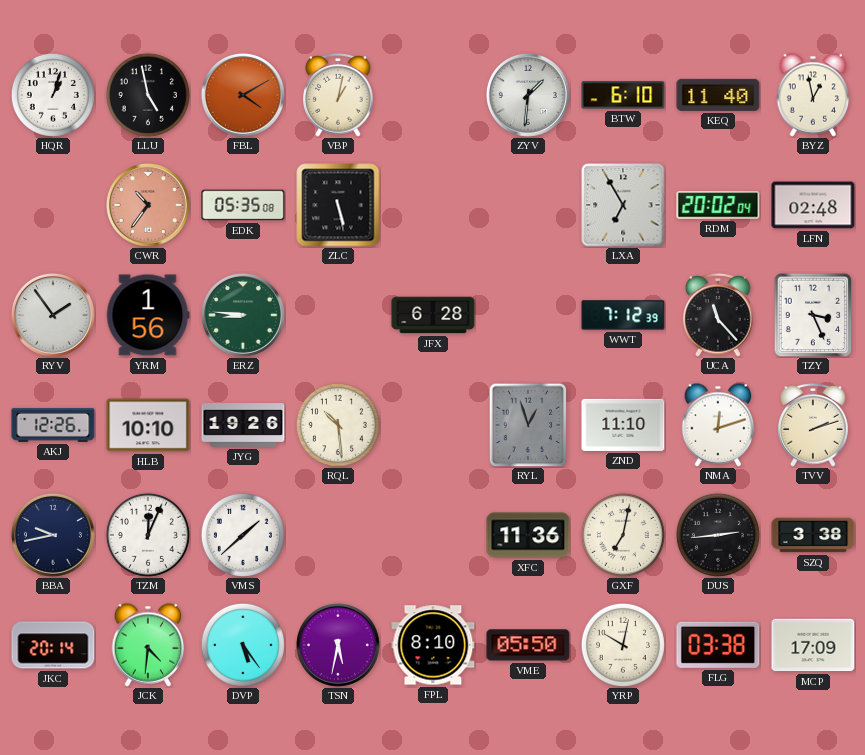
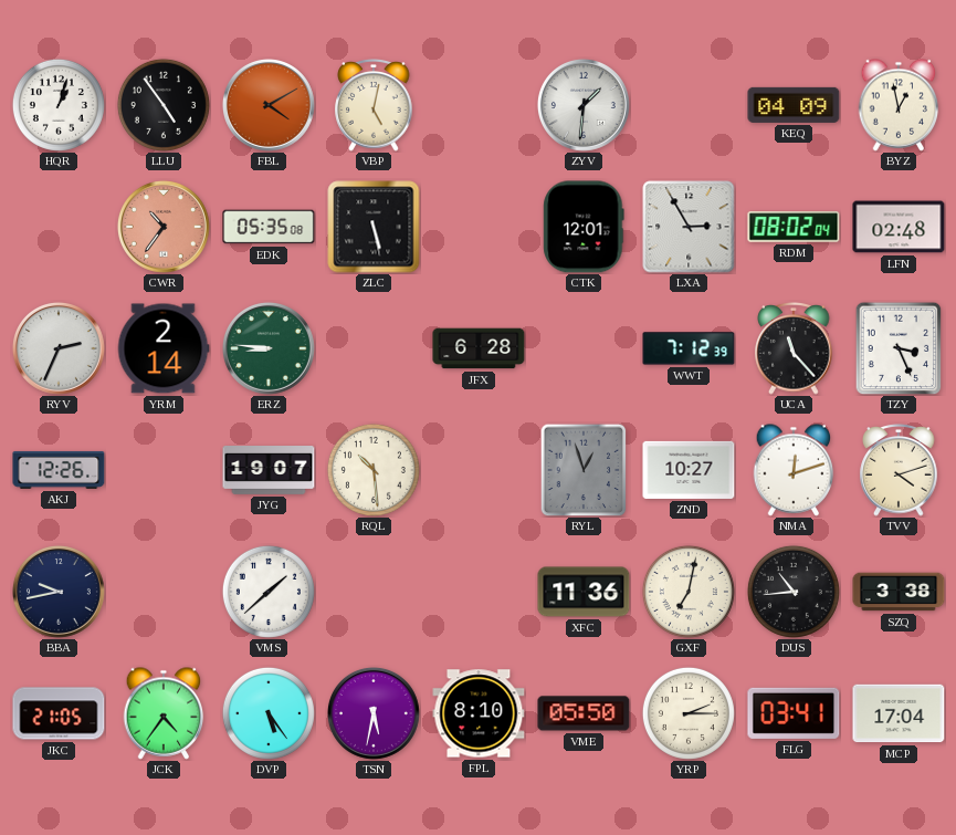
LLU: 4:58 -> 4:54
VBP: 1:02 -> 5:02
BTW: 6:10 -> none
KEQ: 11:40 -> 04:09
CTK: none -> 12:01
LXA: 6:55 -> 2:55
RDM: 20:02 -> 08:02
RYV: 1:54 -> 2:34
YRM: 1:56 -> 2:14
HLB: 10:10 -> none
JYG: 19:26 -> 19:07
ZND: 11:10 -> 10:27
TVV: 2:12 -> 4:12
TZM: 12:04 -> none
DUS: 2:44 -> 10:44
JKC: 20:14 -> 21:05
JCK: 4:31 -> 4:36
YRP: 10:02 -> 2:15
FLG: 03:38 -> 03:41
MCP: 17:09 -> 17:04
